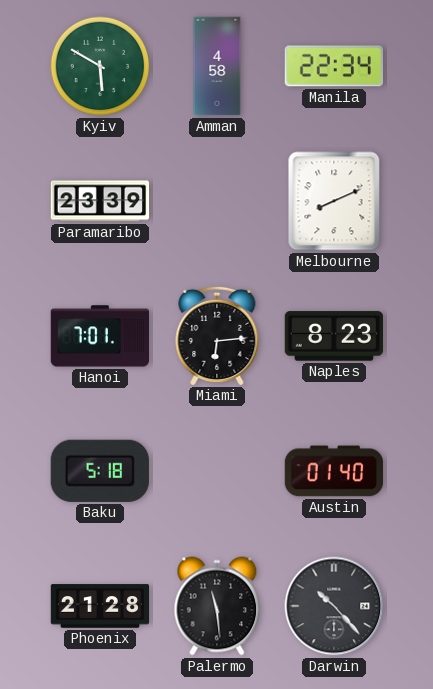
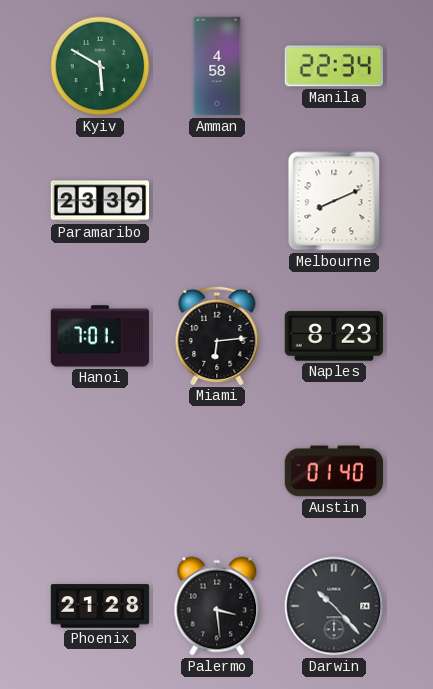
Baku: 5:18 -> none
Palermo: 11:29 -> 3:29
